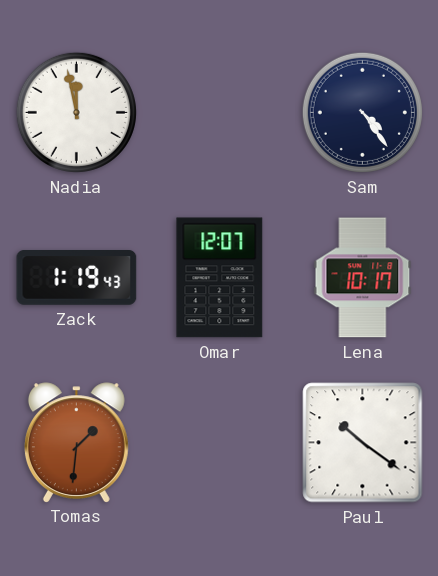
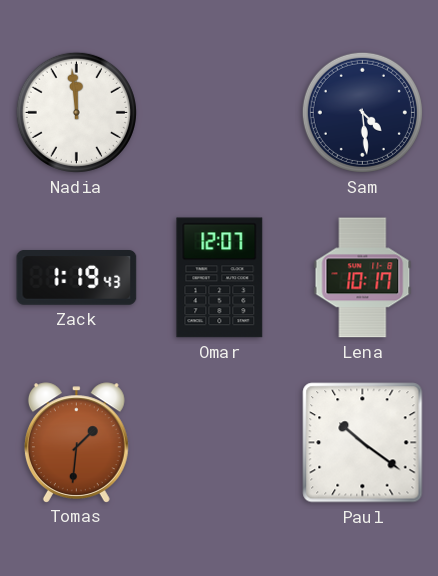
Nadia: 11:58 -> 11:59
Sam: 4:24 -> 4:29
